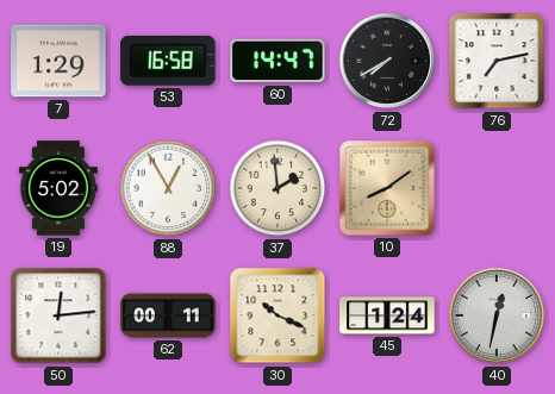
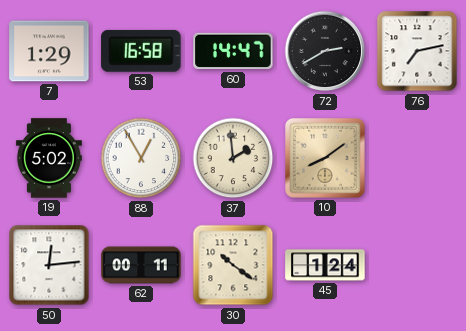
72: 7:40 -> 2:40
30: 10:19 -> 10:21
40: 12:32 -> none
